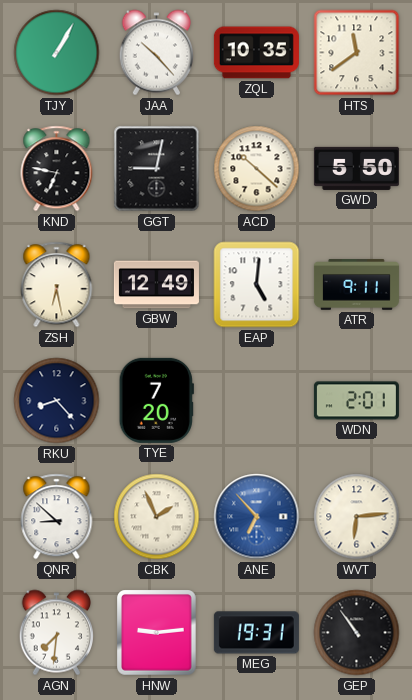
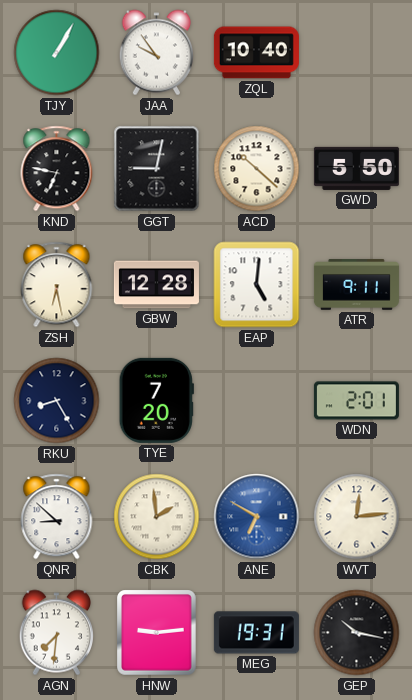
JAA: 10:23 -> 9:54
ZQL: 10:35 -> 10:40
HTS: 11:39 -> none
GBW: 12:49 -> 12:28
RKU: 8:23 -> 8:25
CBK: 1:56 -> 1:59
ANE: 6:53 -> 6:50
WVT: 6:14 -> 12:14
GEP: 10:54 -> 10:17
